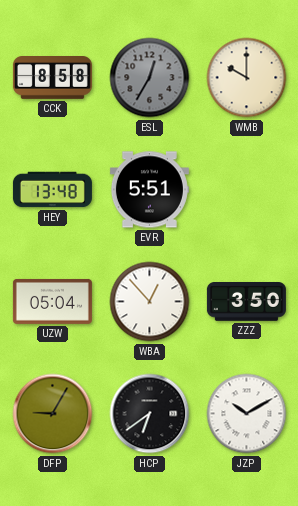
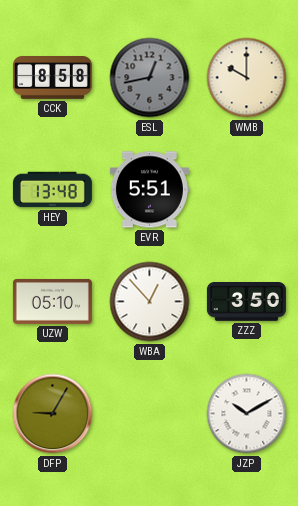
ESL: 12:35 -> 12:43
UZW: 05:04 -> 05:10
HCP: 6:39 -> none
